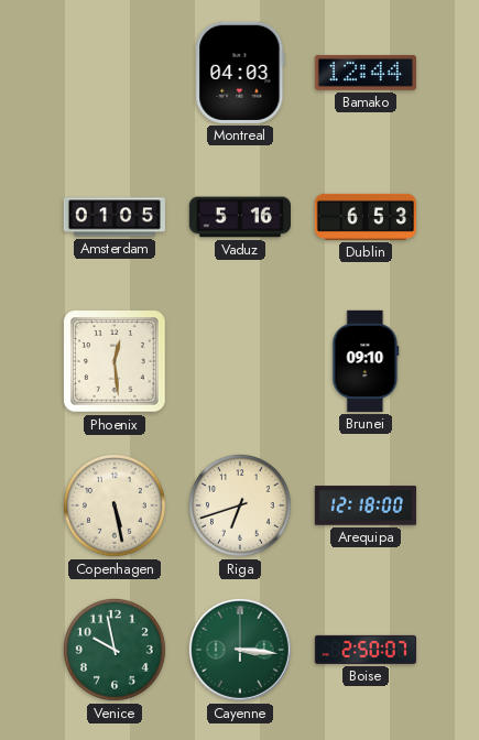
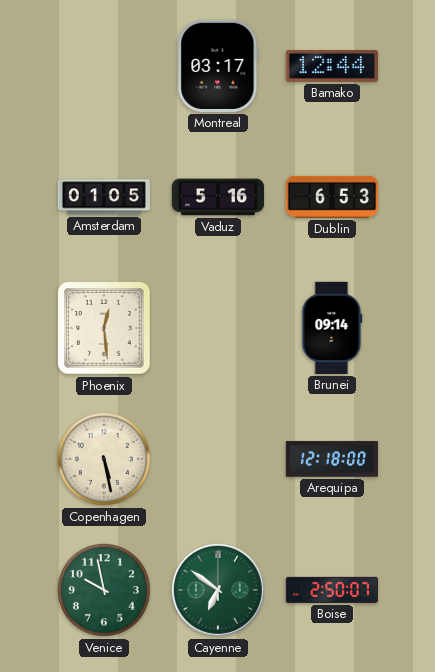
Montreal: 04:03 -> 03:17
Brunei: 09:10 -> 09:14
Riga: 6:42 -> none
Cayenne: 3:16 -> 6:51
